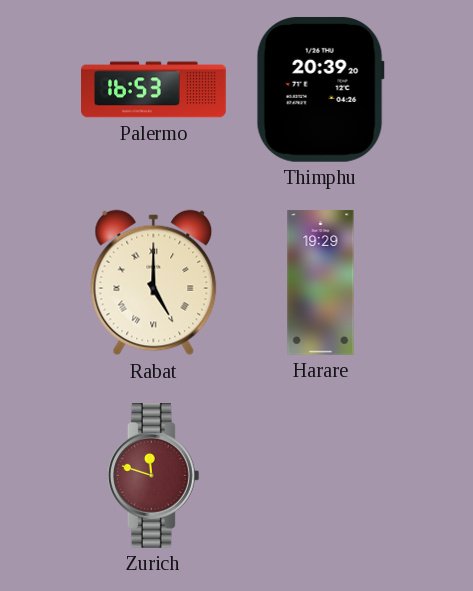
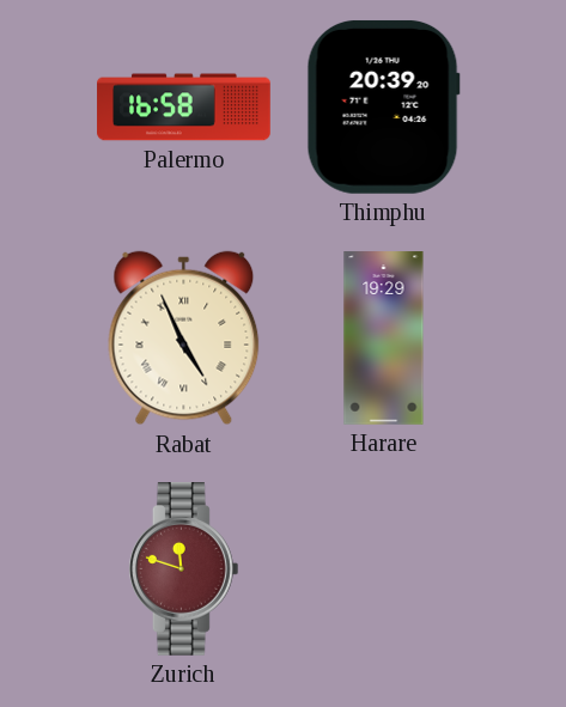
Palermo: 16:53 -> 16:58
Rabat: 5:00 -> 4:56
